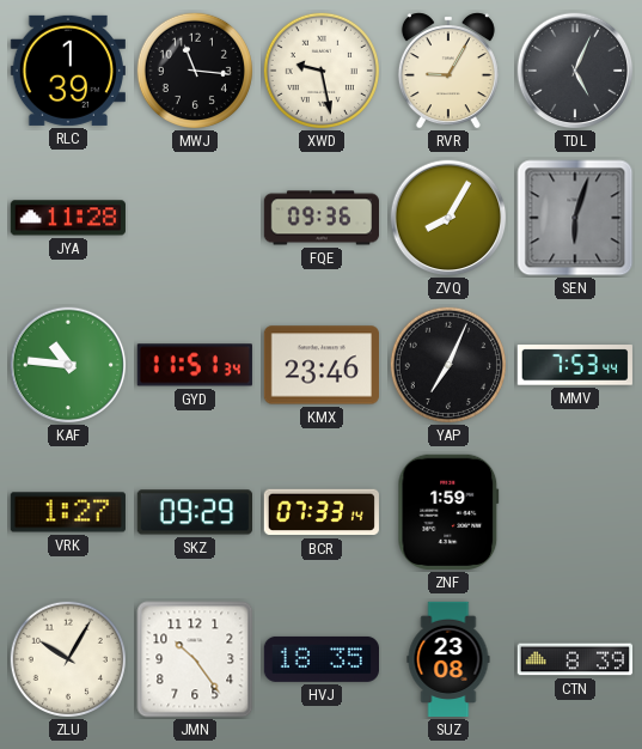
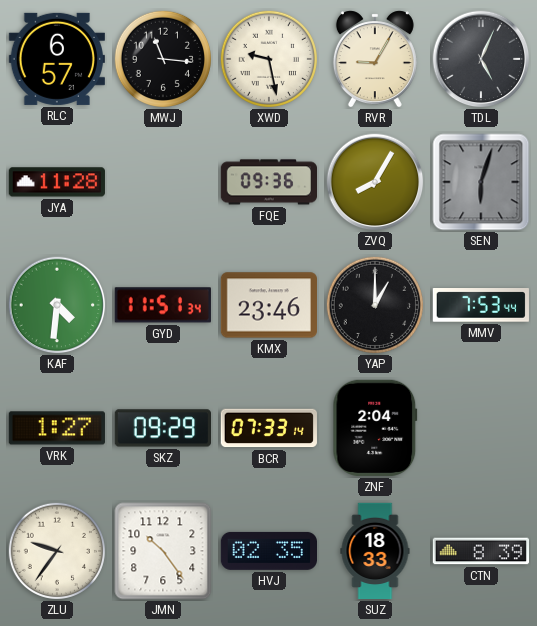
RLC: 1:39 -> 6:57
KAF: 10:46 -> 4:31
YAP: 7:04 -> 1:00
ZNF: 1:59 -> 2:04
ZLU: 10:05 -> 9:36
HVJ: 18:35 -> 02:35
SUZ: 23:08 -> 18:33
